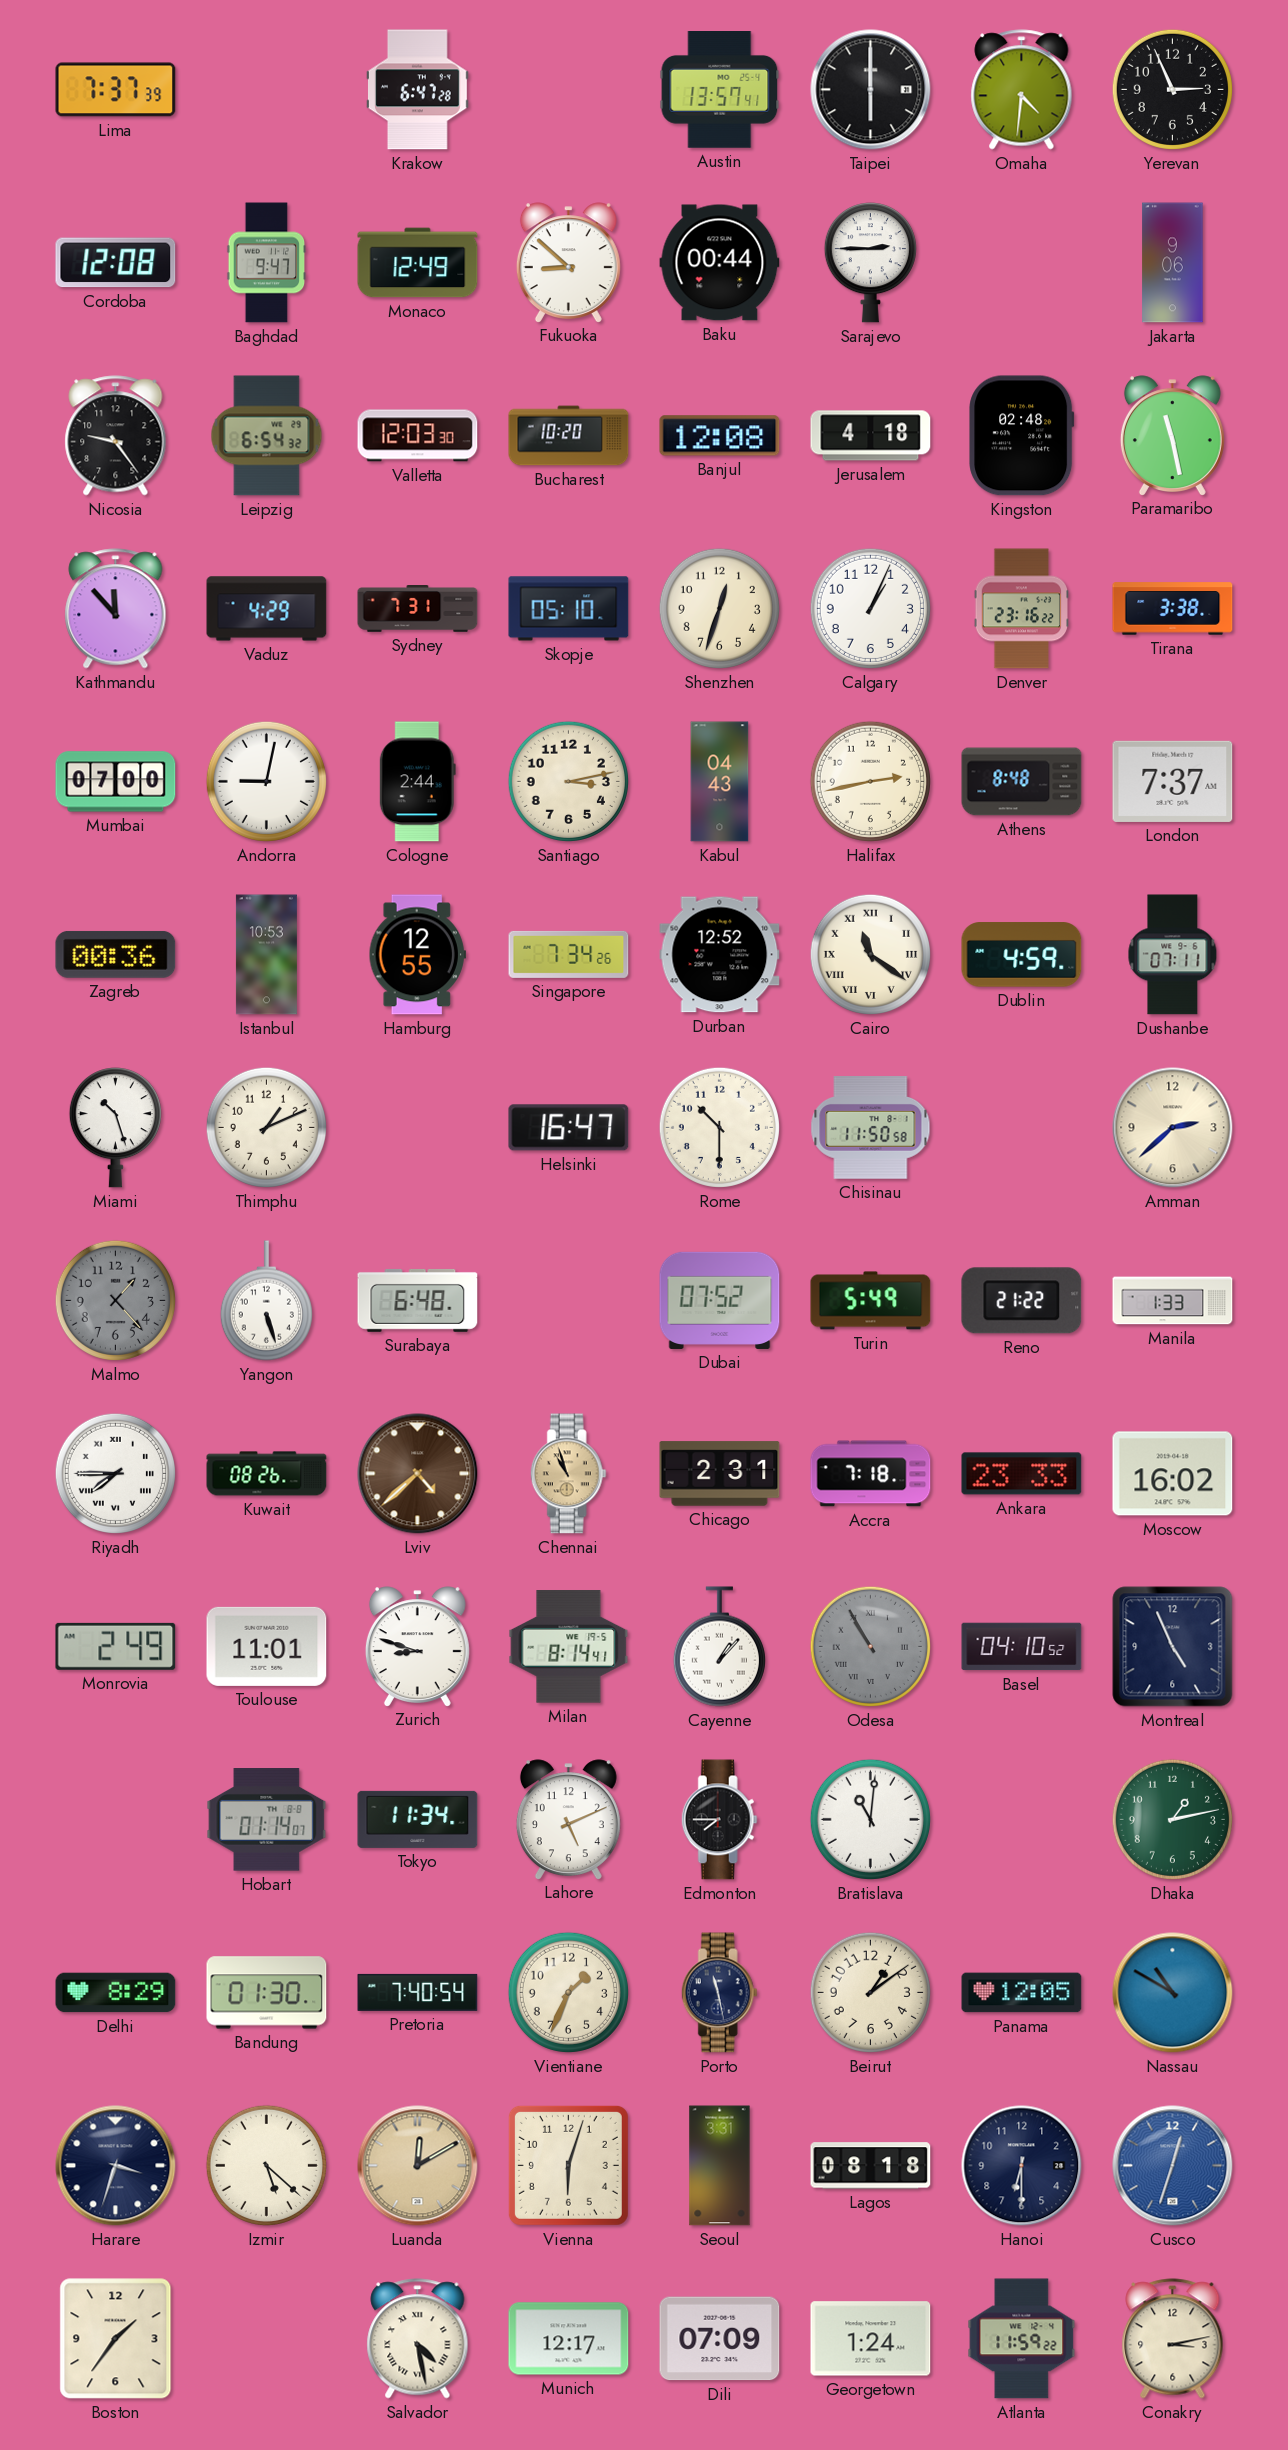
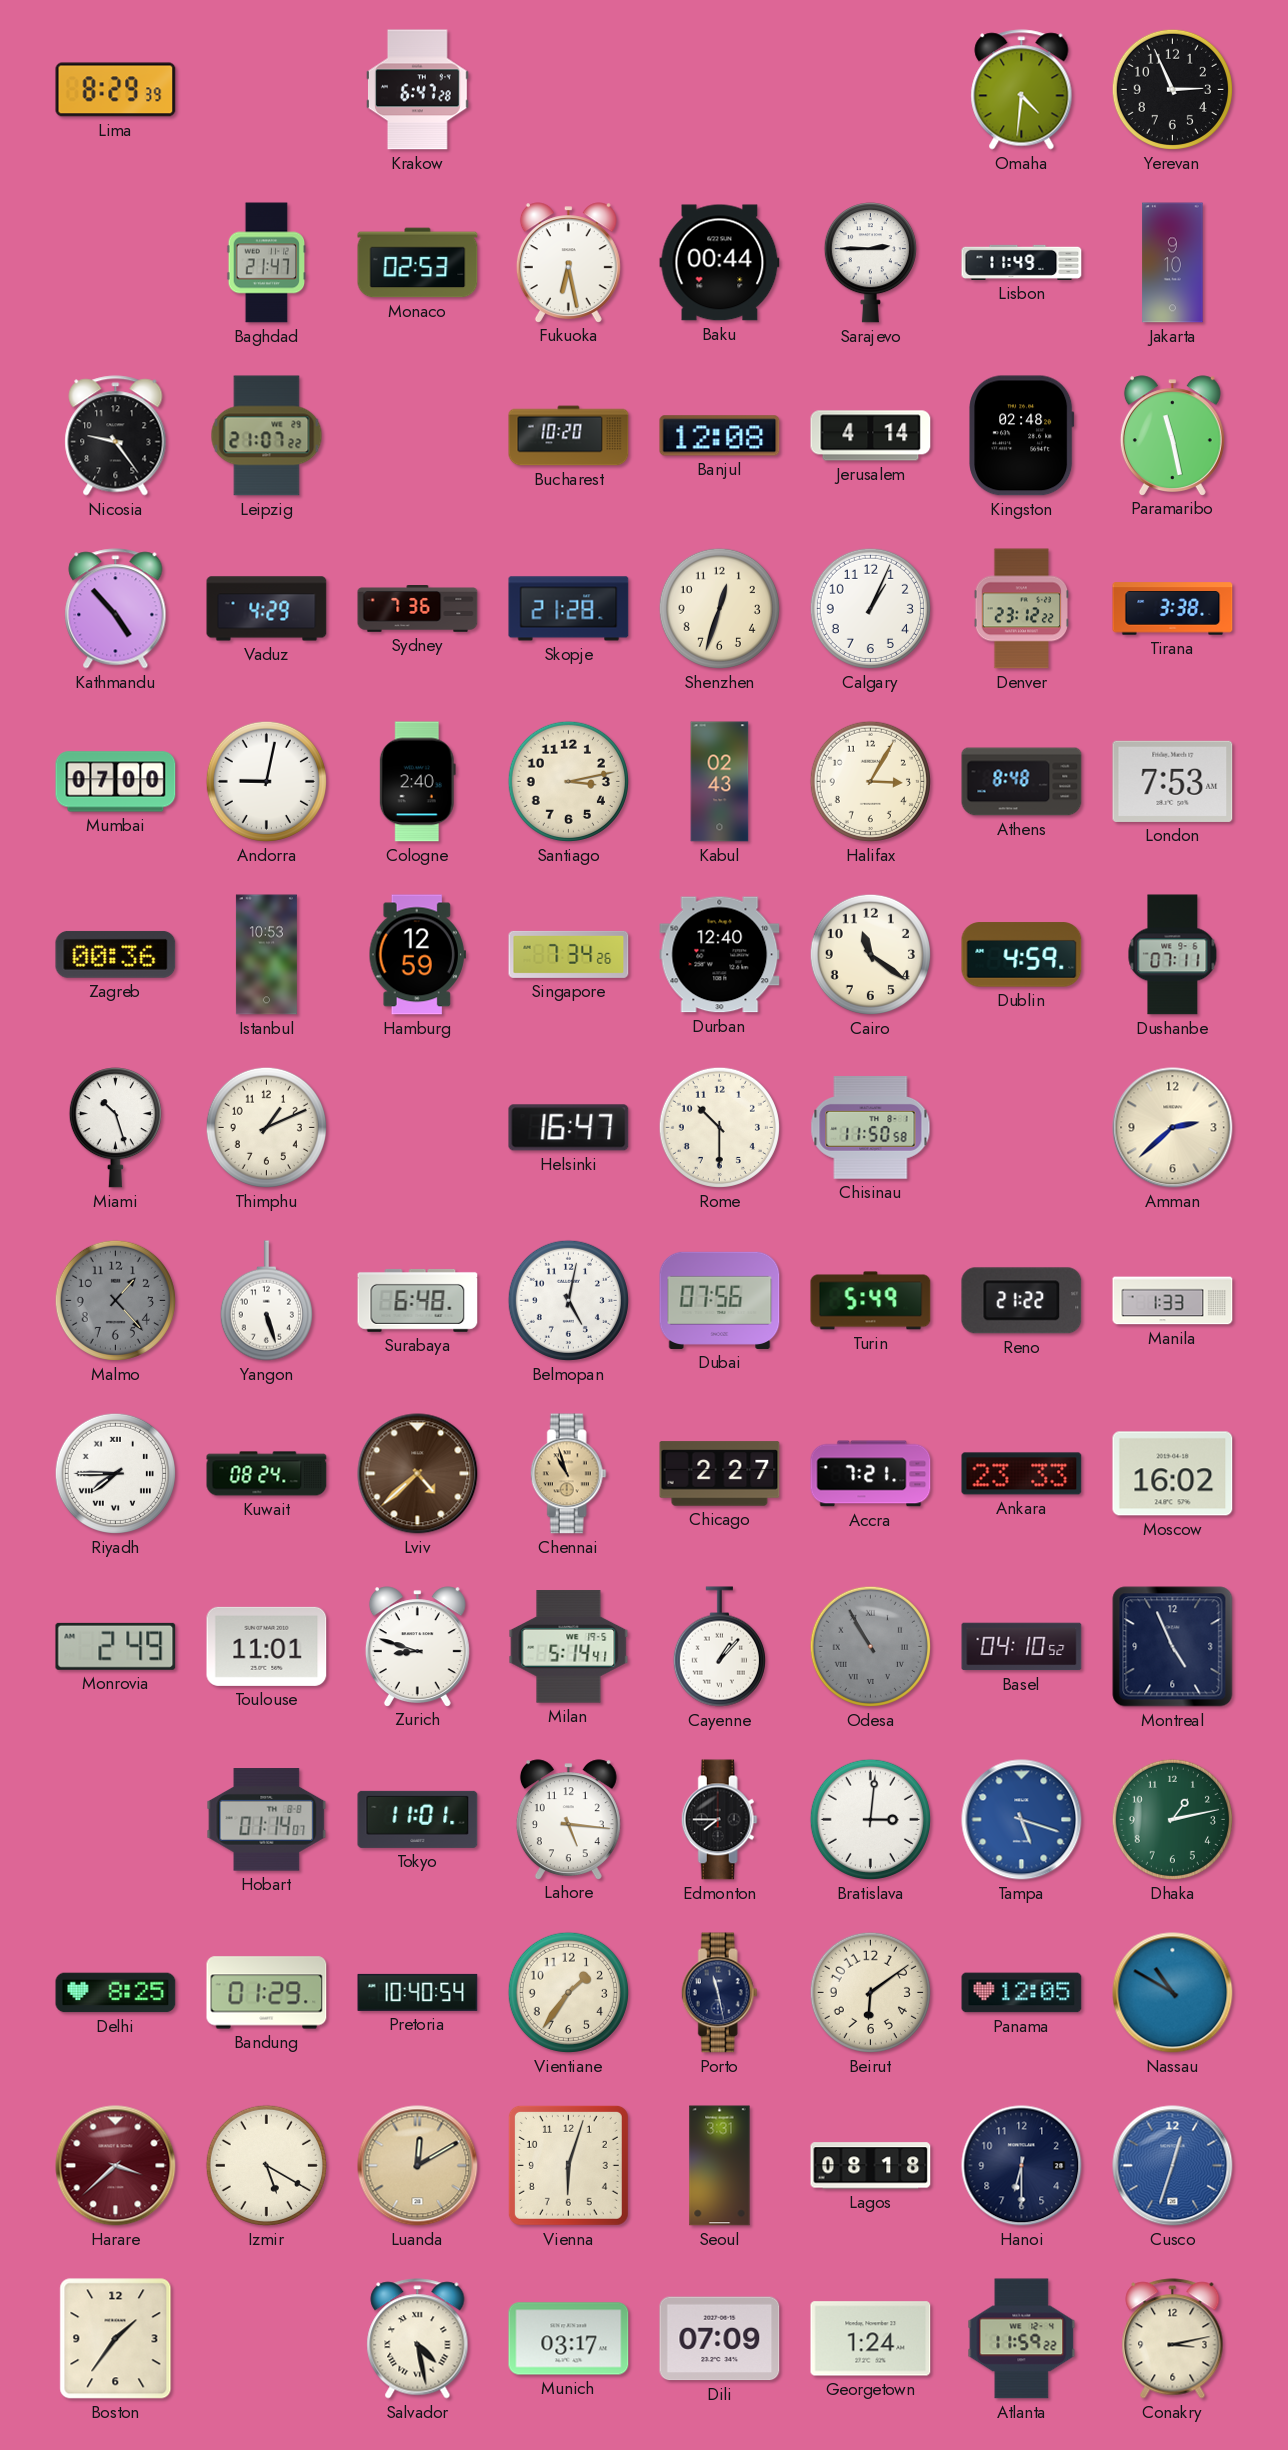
Lima: 7:37 -> 8:29
Austin: 13:57 -> none
Taipei: 6:00 -> none
Cordoba: 12:08 -> none
Baghdad: 9:47 -> 21:47
Monaco: 12:49 -> 02:53
Fukuoka: 8:52 -> 6:28
Lisbon: none -> 11:49
Jakarta: 9:06 -> 9:10
Leipzig: 6:54 -> 21:07
Valletta: 12:03 -> none
Jerusalem: 4:18 -> 4:14
Kathmandu: 11:53 -> 4:53
Sydney: 7:31 -> 7:36
Skopje: 05:10 -> 21:28
Denver: 23:16 -> 23:12
Cologne: 2:44 -> 2:40
Kabul: 04:43 -> 02:43
Halifax: 2:43 -> 3:05
London: 7:37 -> 7:53
Hamburg: 12:55 -> 12:59
Durban: 12:52 -> 12:40
Cairo numerals: Roman -> Arabic
Belmopan: none -> 5:02
Dubai: 07:52 -> 07:56
Kuwait: 08:26 -> 08:24
Chicago: 2:31 -> 2:27
Accra: 7:18 -> 7:21
Milan: 8:14 -> 5:14
Tokyo: 11:34 -> 11:01
Lahore: 5:11 -> 5:16
Bratislava: 11:01 -> 3:01
Tampa: none -> 5:18
Delhi: 8:29 -> 8:25
Bandung: 01:30 -> 01:29
Pretoria: 7:40 -> 10:40
Vientiane: 1:34 -> 1:36
Beirut: 1:09 -> 6:09
Harare: 3:33 -> 3:38
Harare dial: navy -> burgundy
Izmir: 5:22 -> 5:20
Munich: 12:17 -> 03:17
